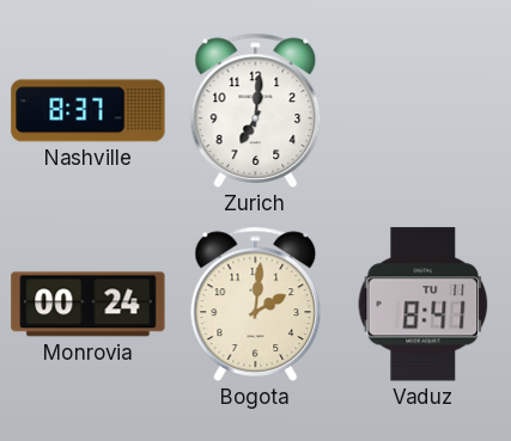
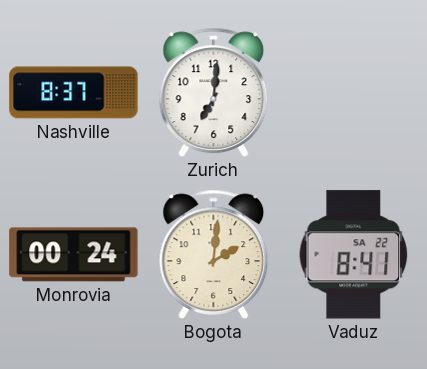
Vaduz date: TU 11 -> SA 22
